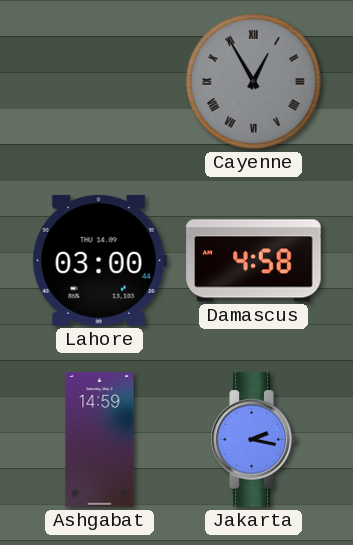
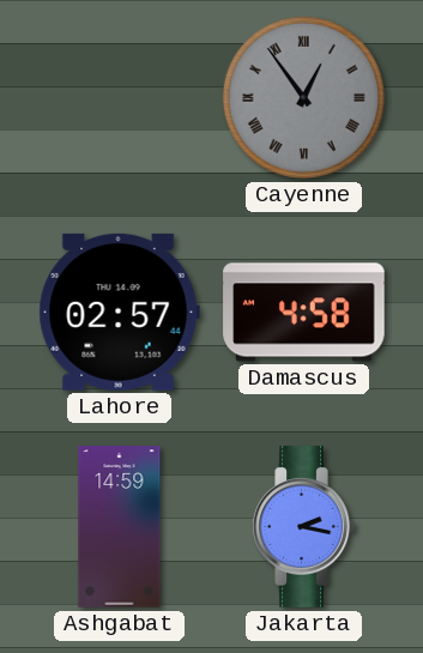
Cayenne: 12:55 -> 12:54
Lahore: 03:00 -> 02:57
